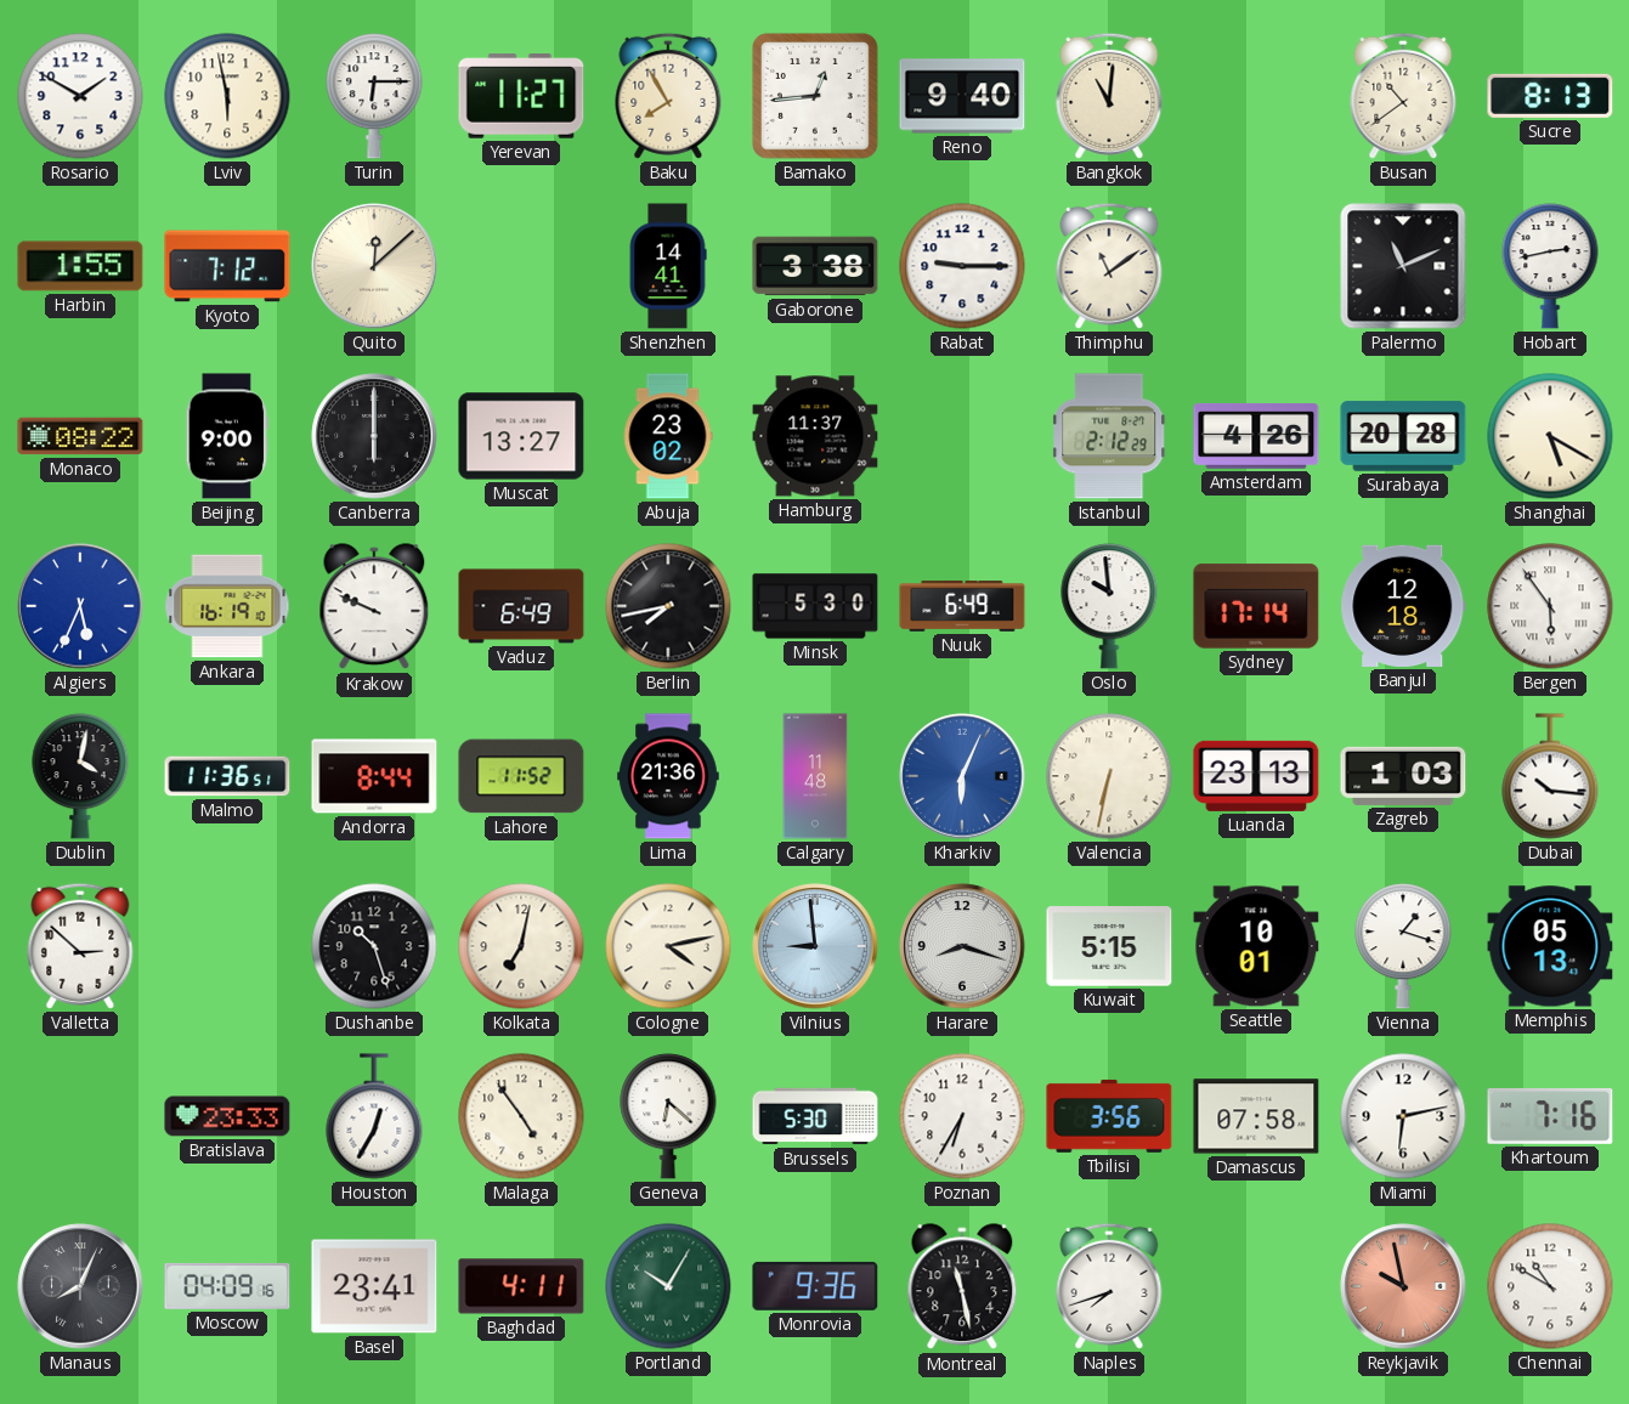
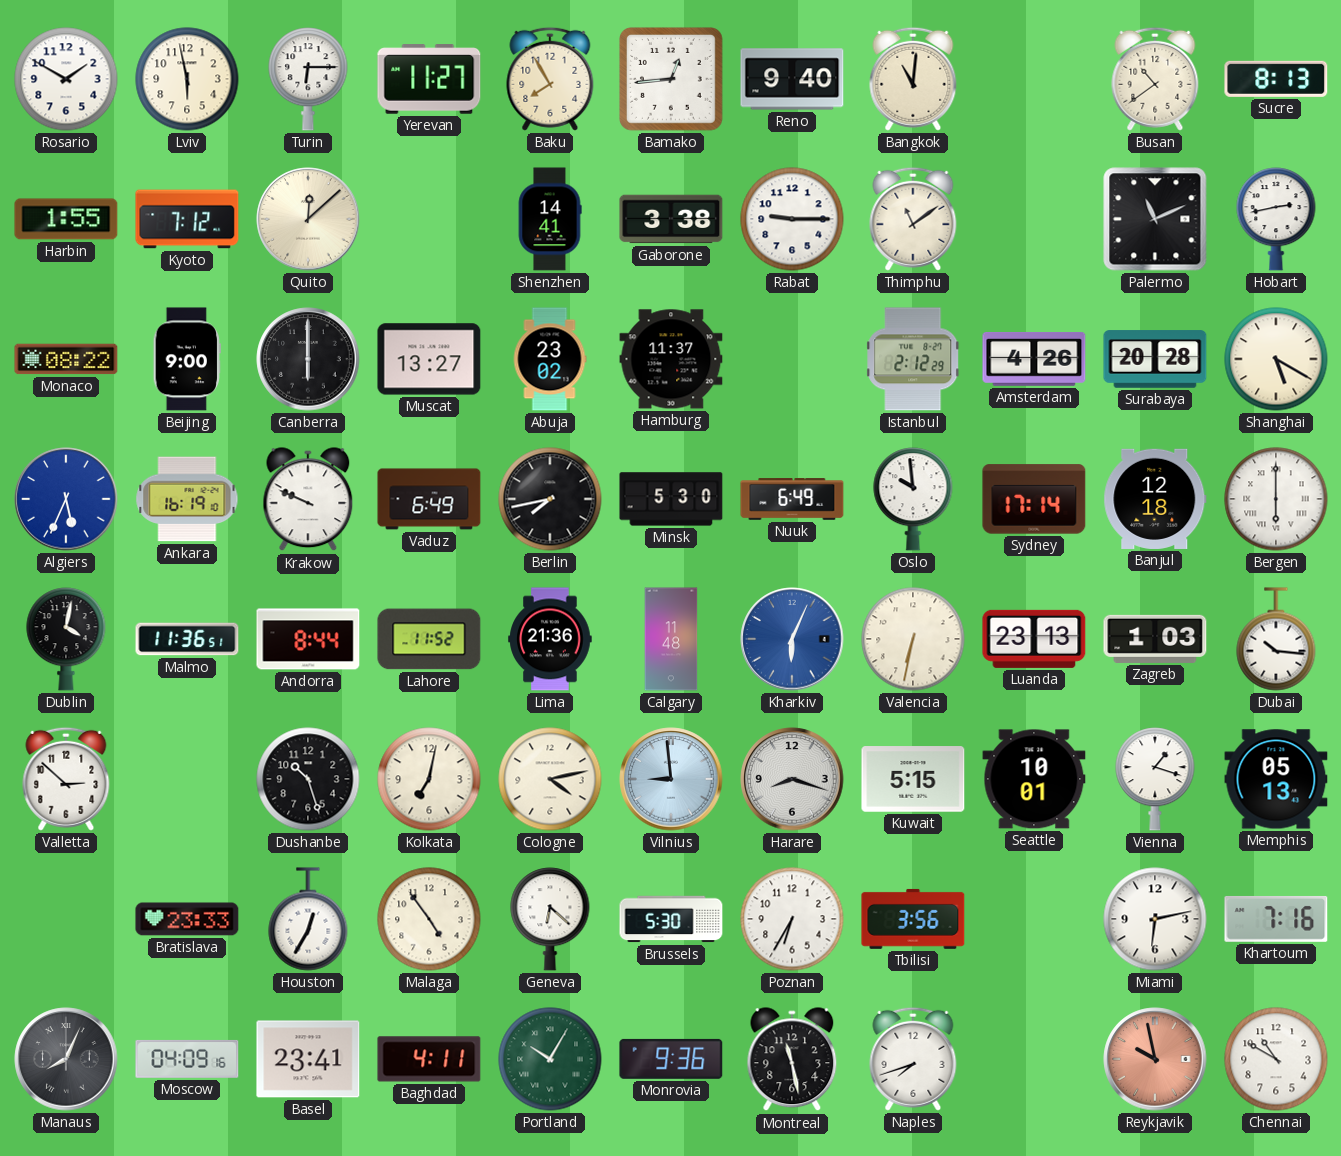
Bergen: 5:54 -> 6:00
Damascus: 07:58 -> none
